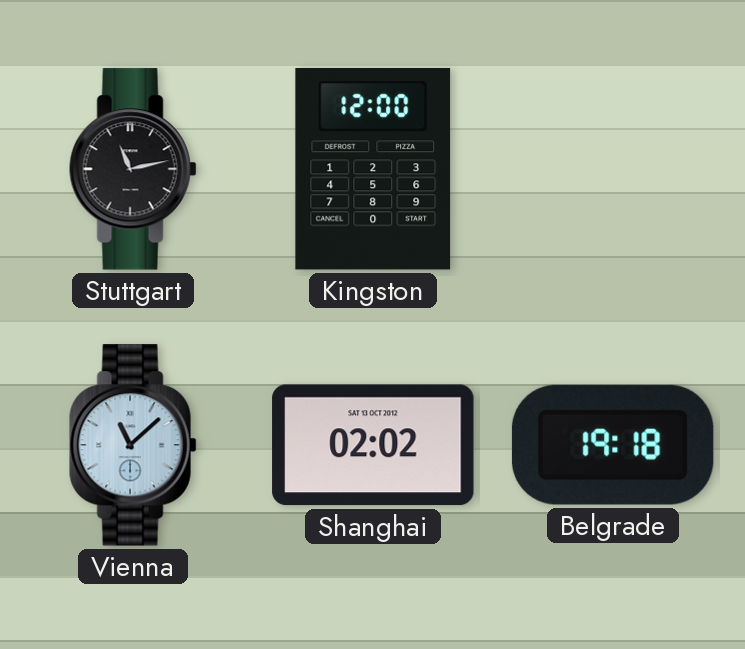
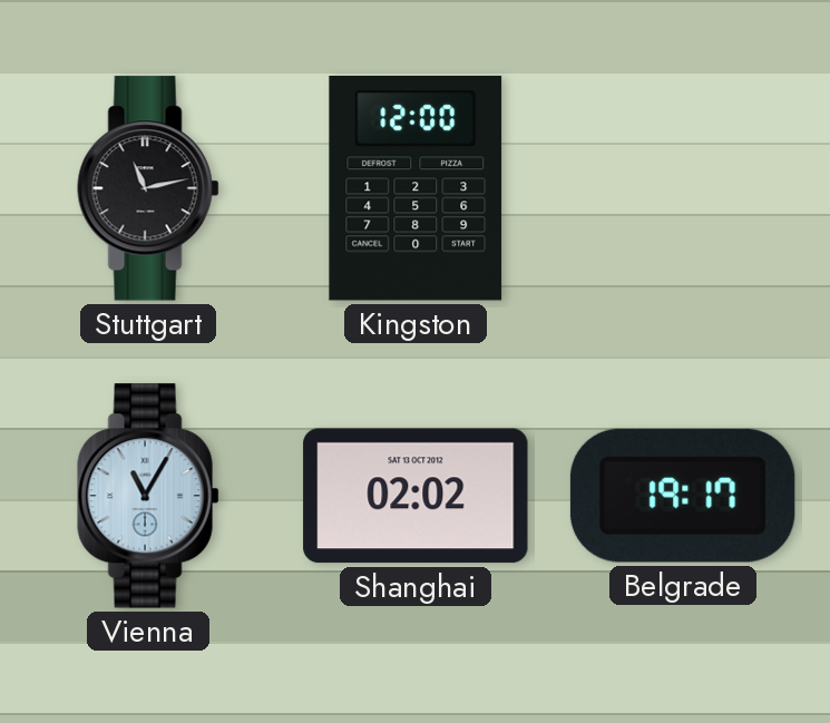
Vienna: 11:08 -> 11:05
Belgrade: 19:18 -> 19:17
